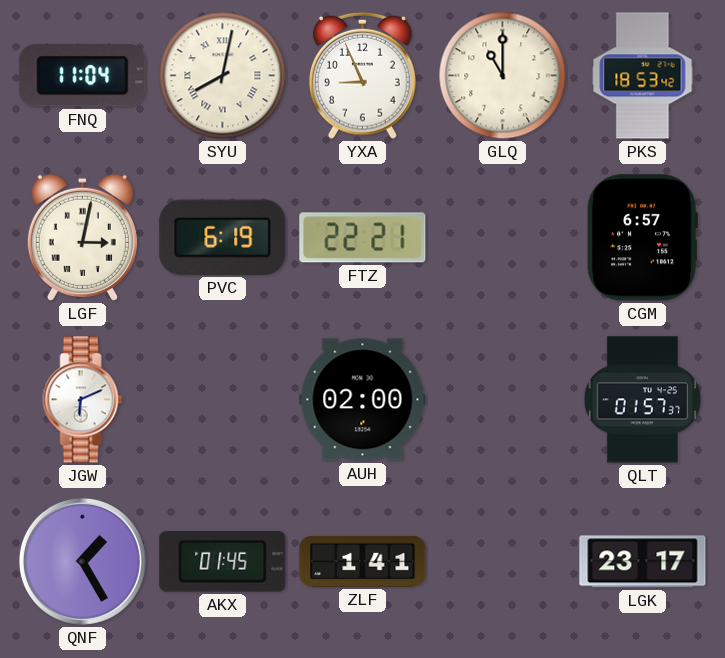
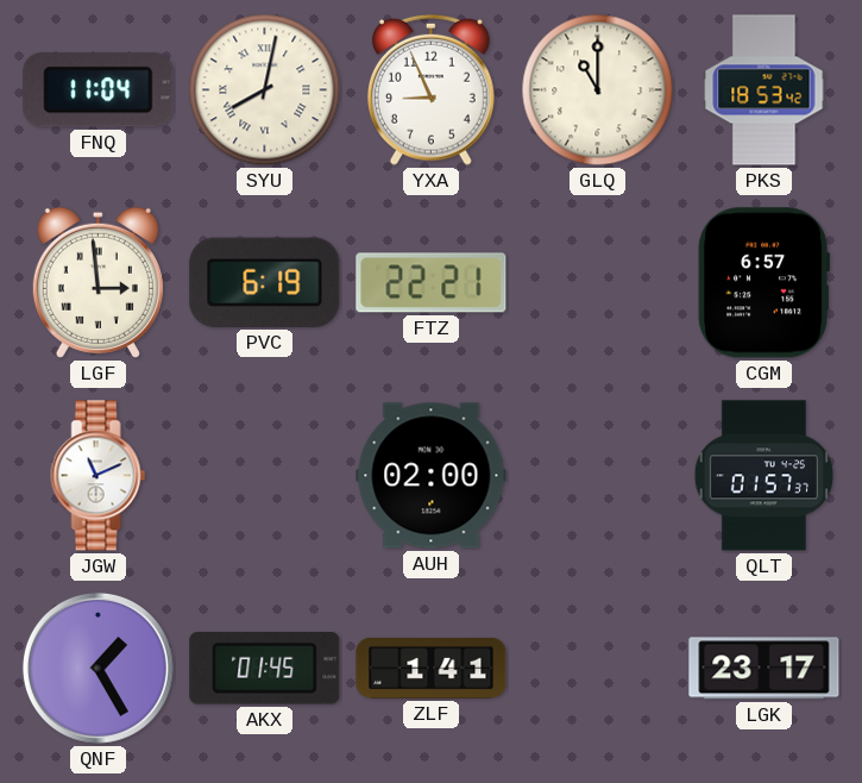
LGF: 3:02 -> 2:59
JGW: 6:11 -> 11:11
